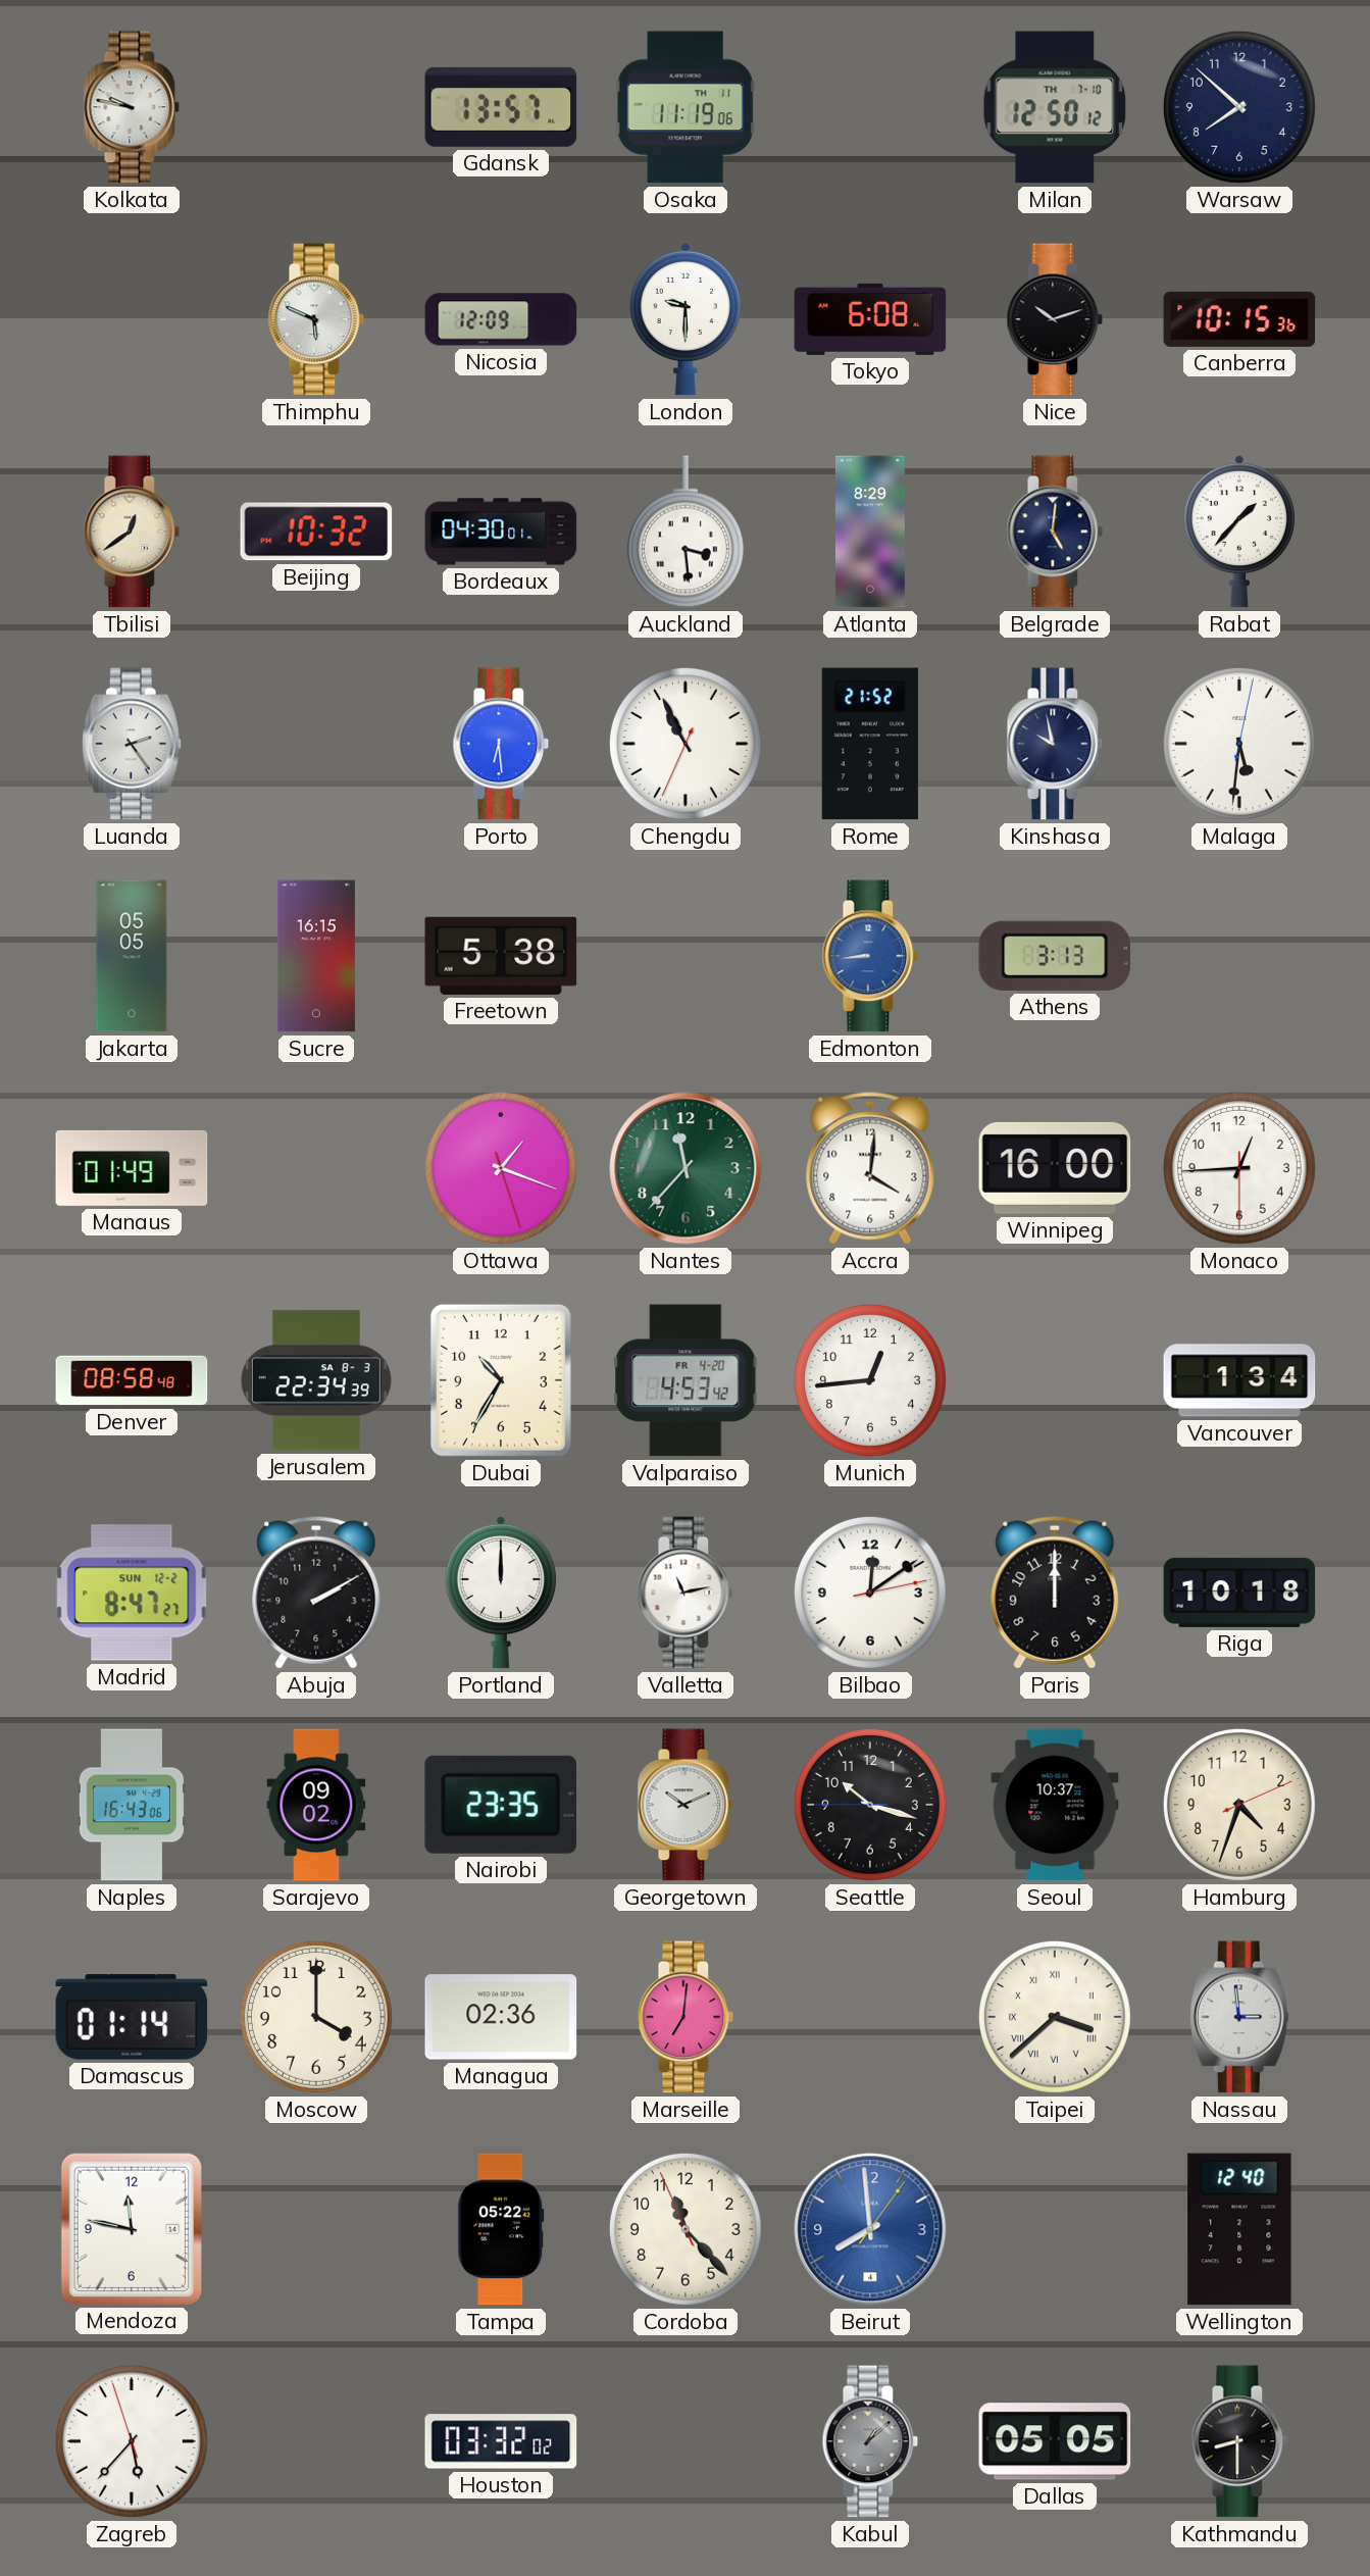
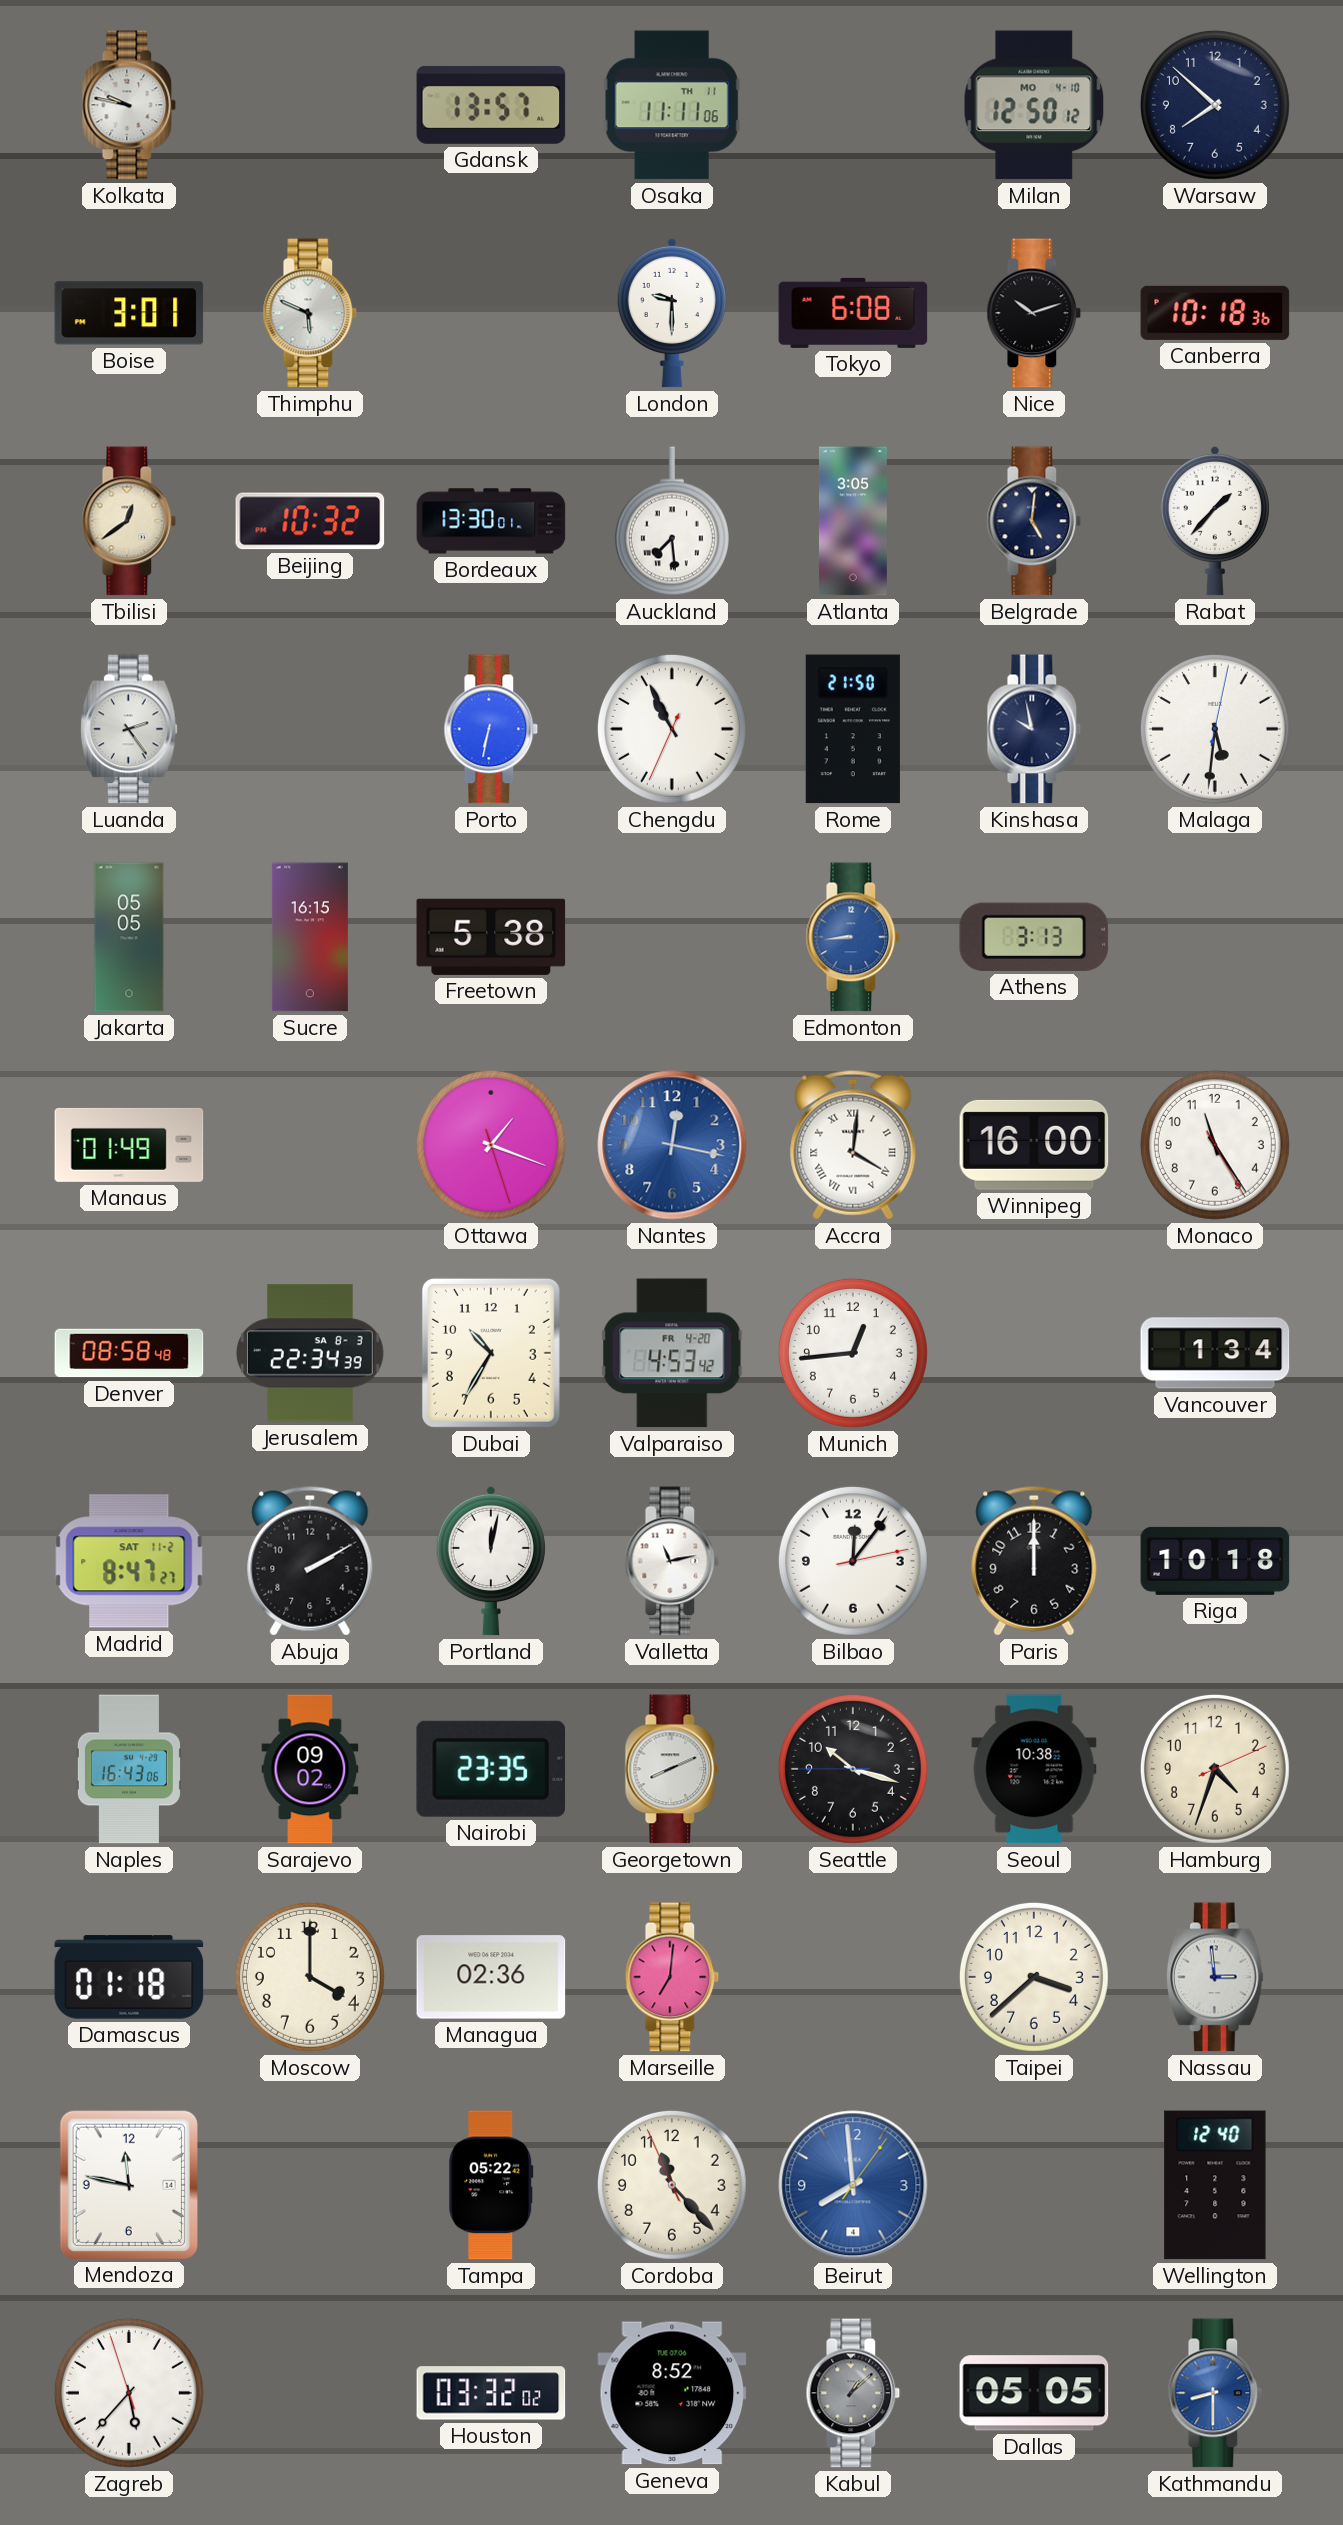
Osaka: 11:19 -> 11:11
Milan date: TH 7-10 -> MO 4-10
Boise: none -> 3:01
Nicosia: 12:09 -> none
Canberra: 10:15 -> 10:18
Bordeaux: 04:30 -> 13:30
Auckland: 3:29 -> 7:29
Atlanta: 8:29 -> 3:05
Porto: 6:29 -> 6:32
Rome: 21:52 -> 21:50
Nantes: 11:37 -> 12:17
Nantes dial: green -> blue
Accra numerals: Arabic -> Roman
Monaco: 12:44 -> 11:24
Madrid date: SUN 12-2 -> SAT 11-2
Portland: 12:00 -> 12:02
Bilbao: 12:09 -> 12:06
Georgetown: 10:11 -> 8:11
Seoul: 10:37 -> 10:38
Damascus: 01:14 -> 01:18
Taipei numerals: Roman -> Arabic
Geneva: none -> 8:52
Kathmandu dial: black -> blue
